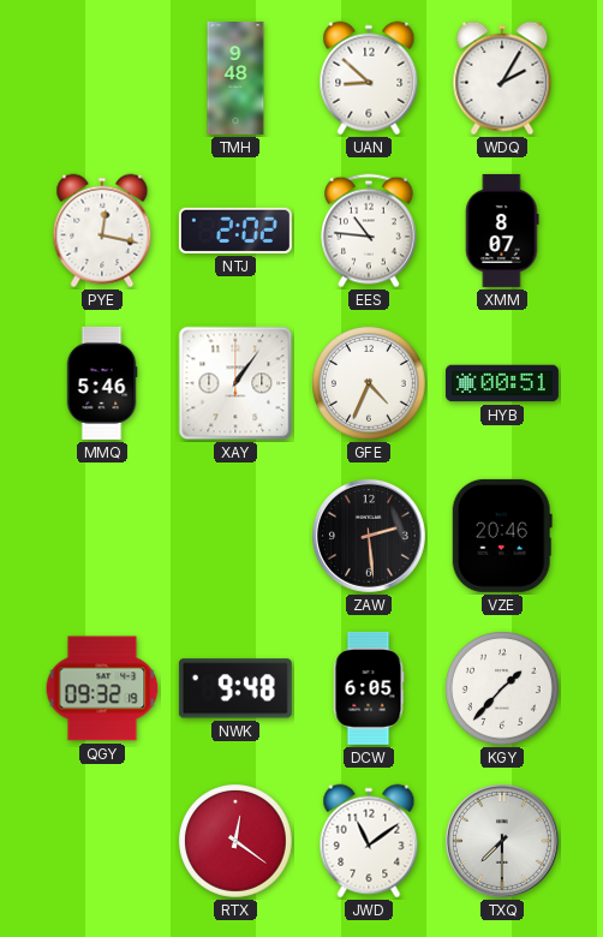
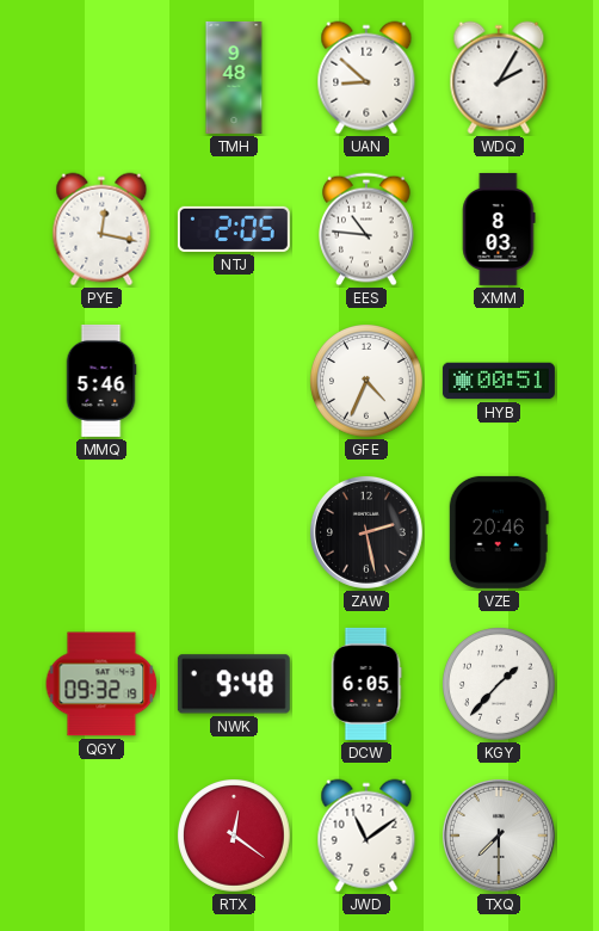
NTJ: 2:02 -> 2:05
XMM: 8:07 -> 8:03
XAY: 1:06 -> none
ZAW: 2:29 -> 2:28
